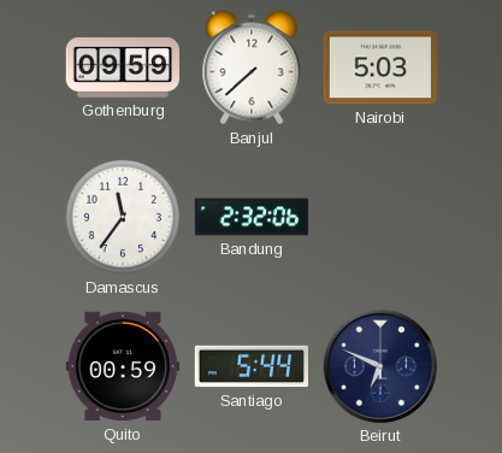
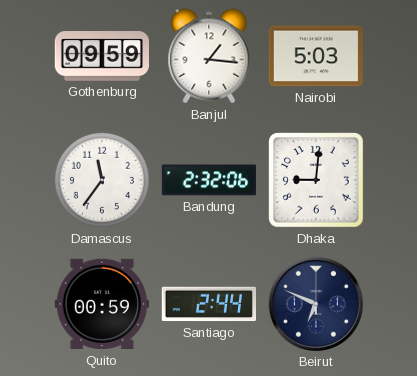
Banjul: 7:38 -> 1:16
Dhaka: none -> 9:01
Santiago: 5:44 -> 2:44
